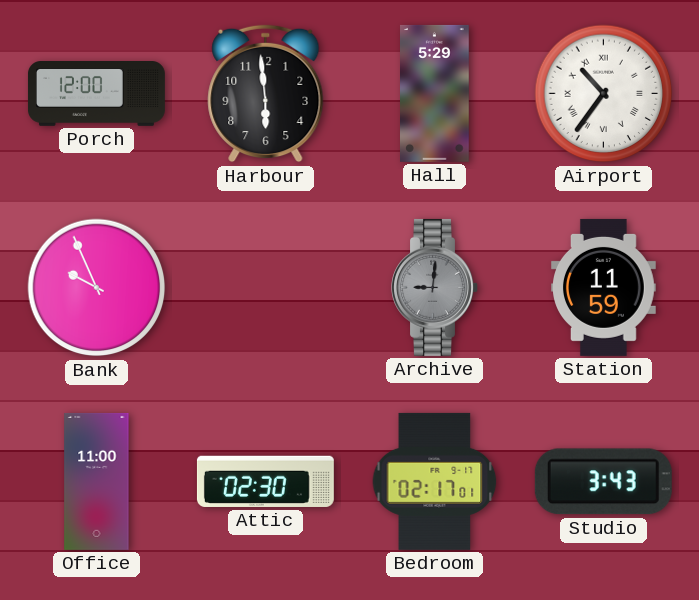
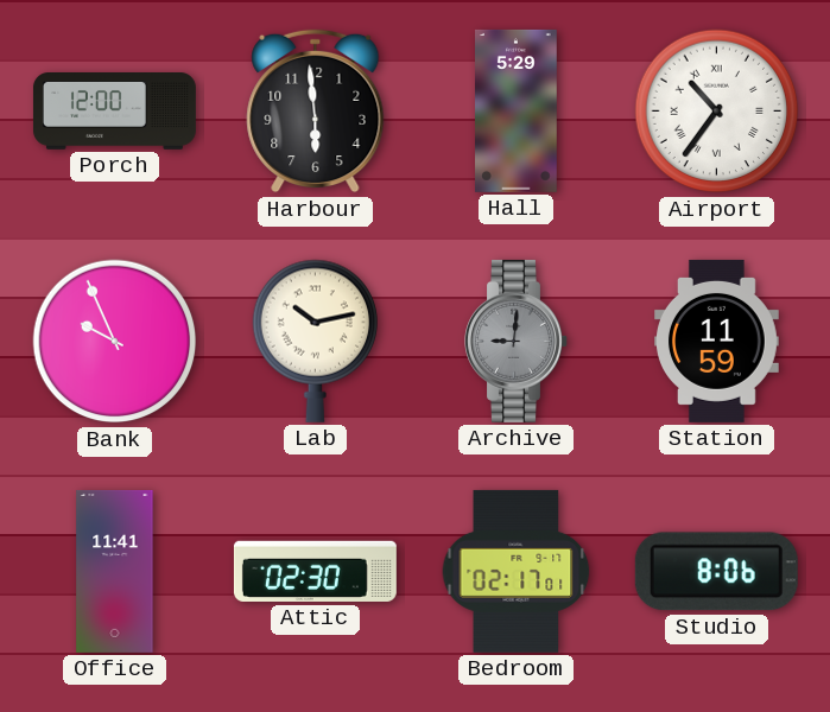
Lab: none -> 10:13
Office: 11:00 -> 11:41
Studio: 3:43 -> 8:06
